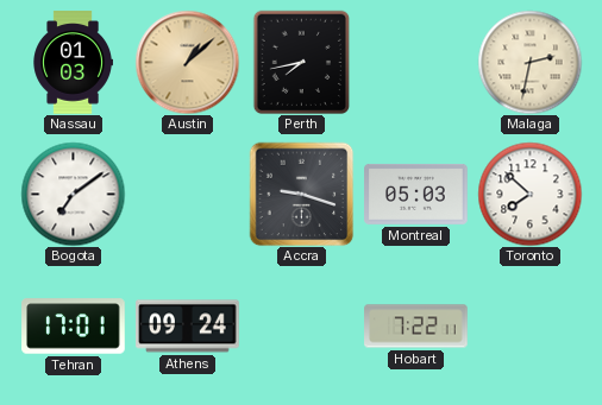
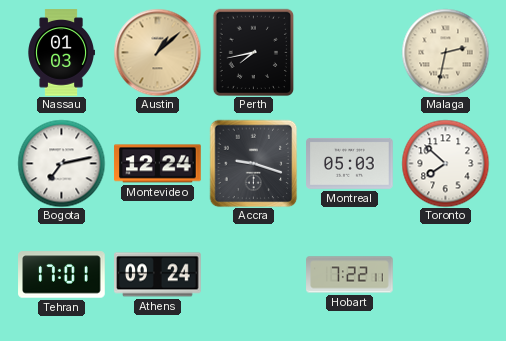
Bogota: 7:09 -> 7:13
Montevideo: none -> 12:24
